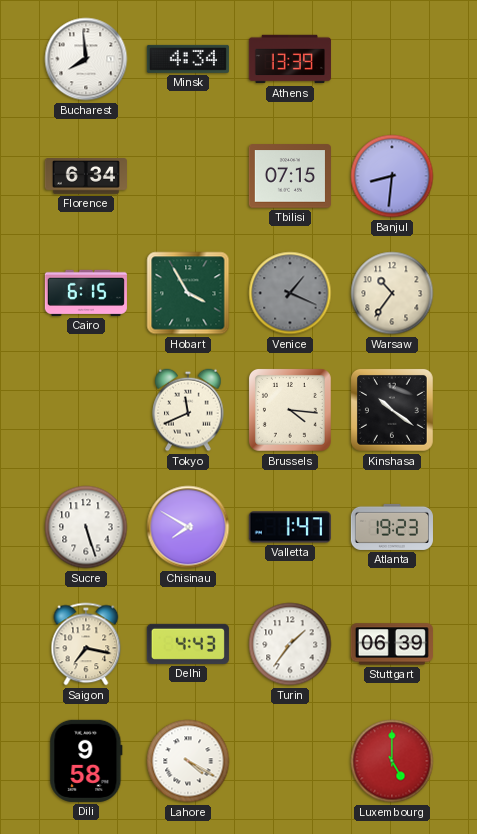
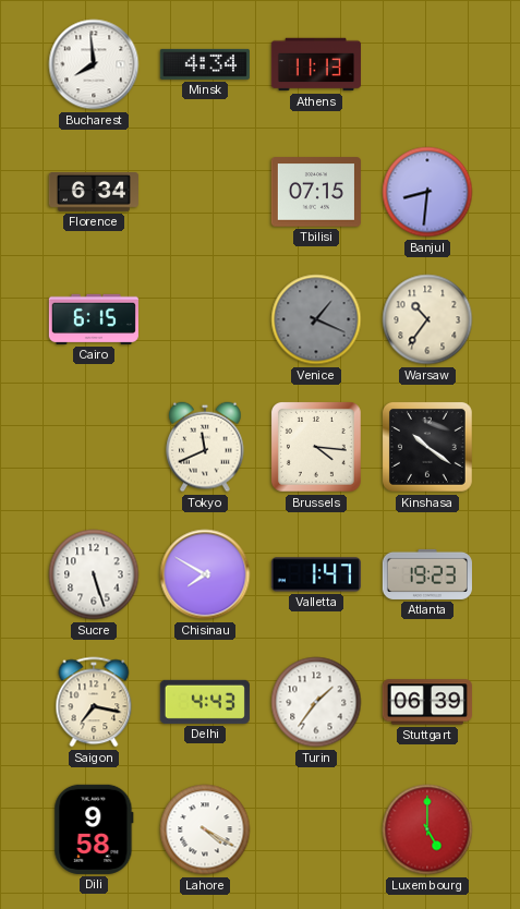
Athens: 13:39 -> 11:13
Hobart: 3:55 -> none
